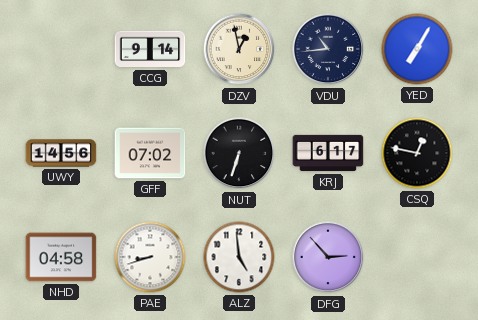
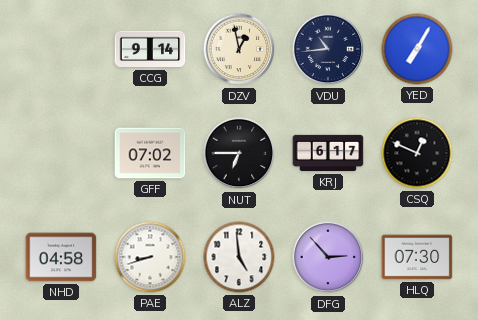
UWY: 14:56 -> none
NUT: 6:33 -> 6:45
CSQ: 12:47 -> 12:49
HLQ: none -> 07:30
